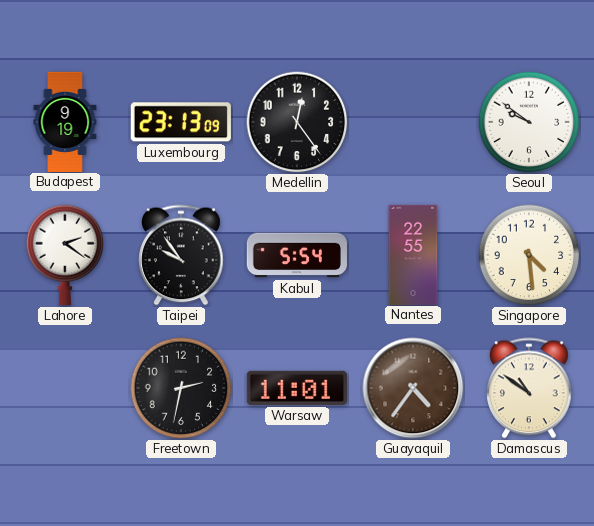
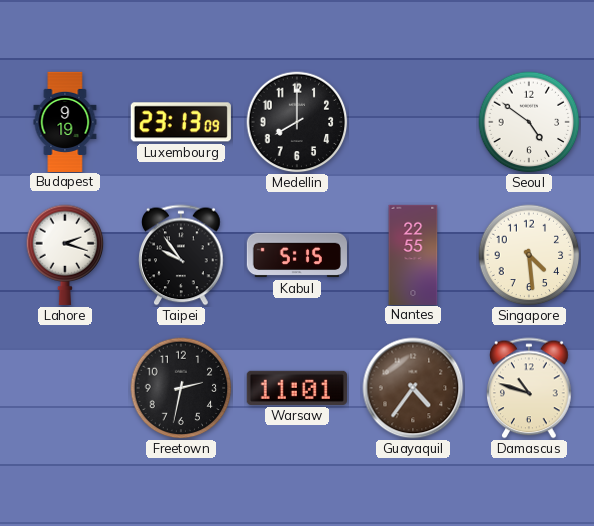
Medellin: 12:24 -> 8:00
Seoul: 9:51 -> 4:51
Lahore: 2:21 -> 2:18
Kabul: 5:54 -> 5:15
Damascus: 10:51 -> 10:48
